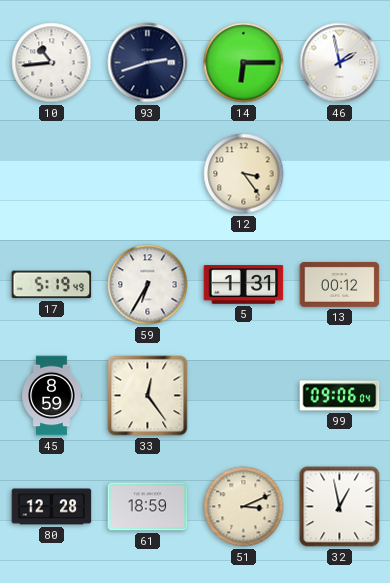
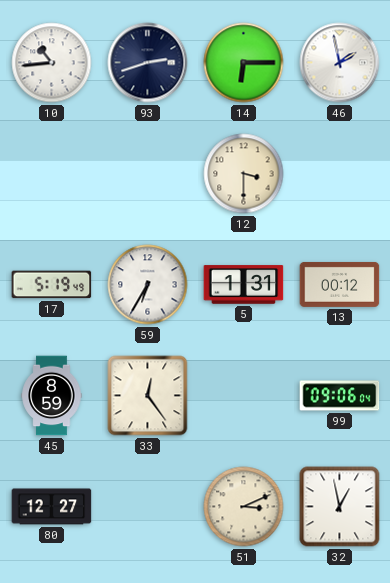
12: 3:24 -> 3:30
80: 12:28 -> 12:27
61: 18:59 -> none
